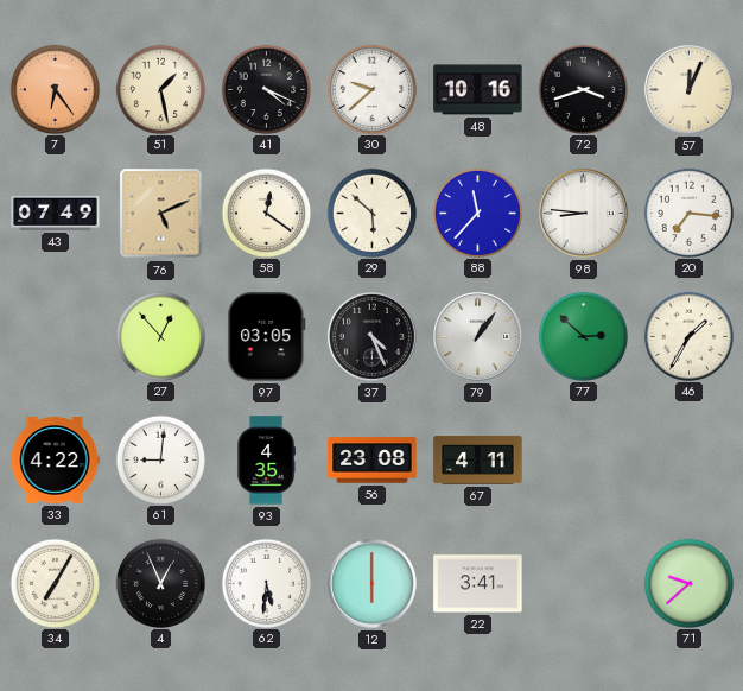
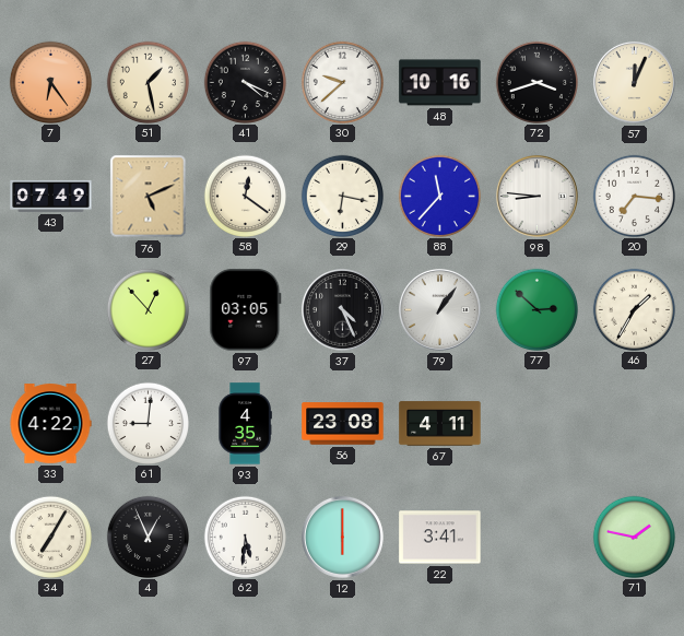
29: 5:52 -> 6:17
71: 9:38 -> 1:47
